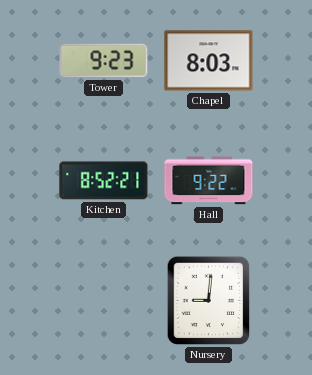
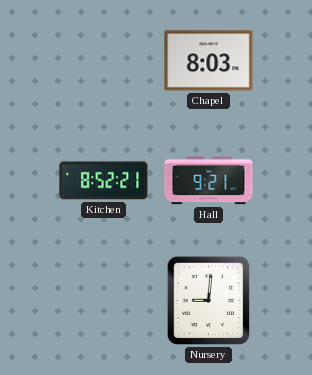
Tower: 9:23 -> none
Hall: 9:22 -> 9:21
